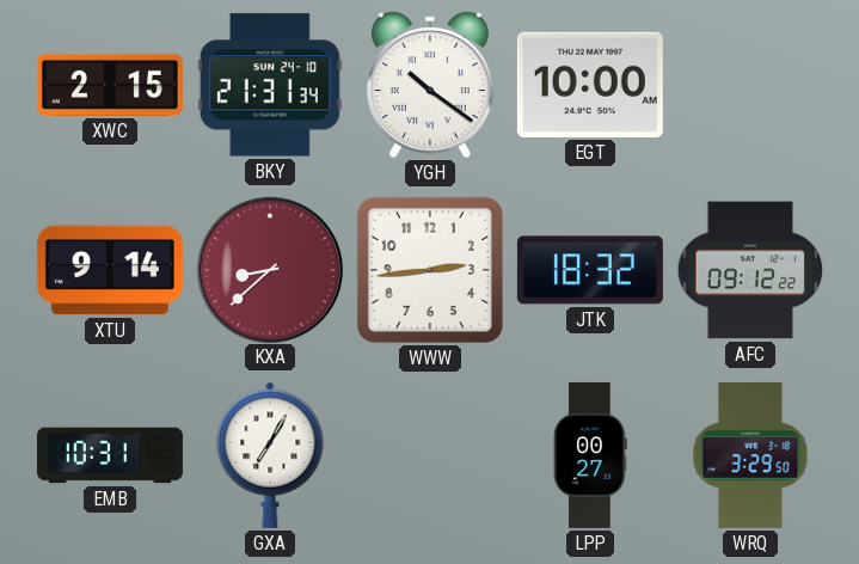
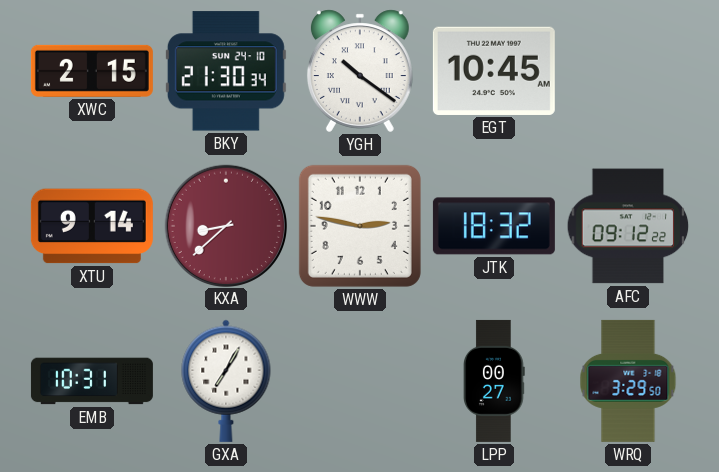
BKY: 21:31 -> 21:30
EGT: 10:00 -> 10:45
WWW: 2:44 -> 2:47
